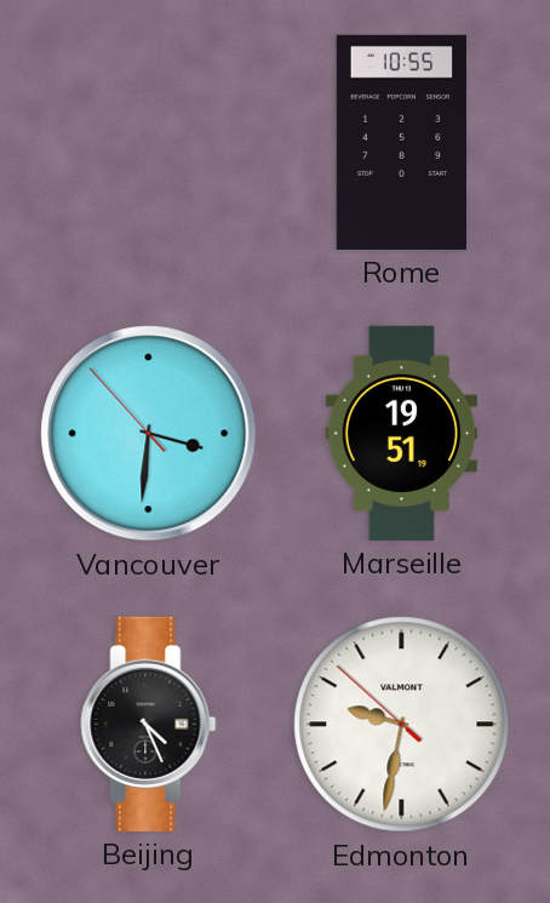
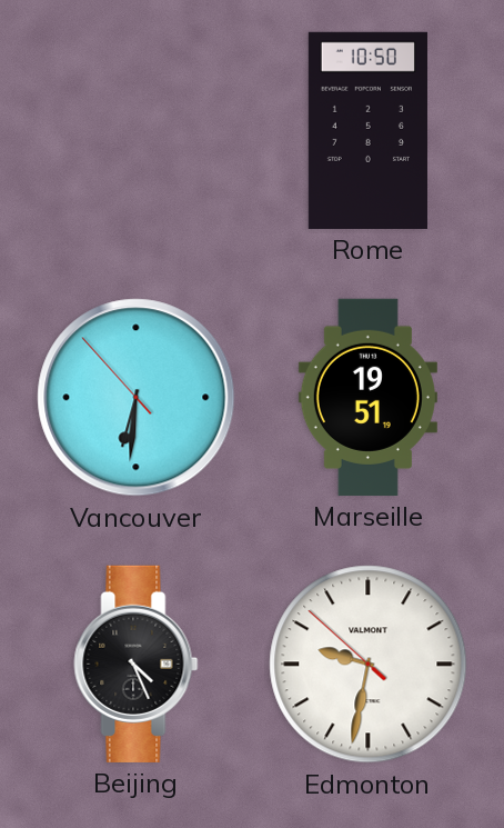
Rome: 10:55 -> 10:50
Vancouver: 3:30 -> 6:30
